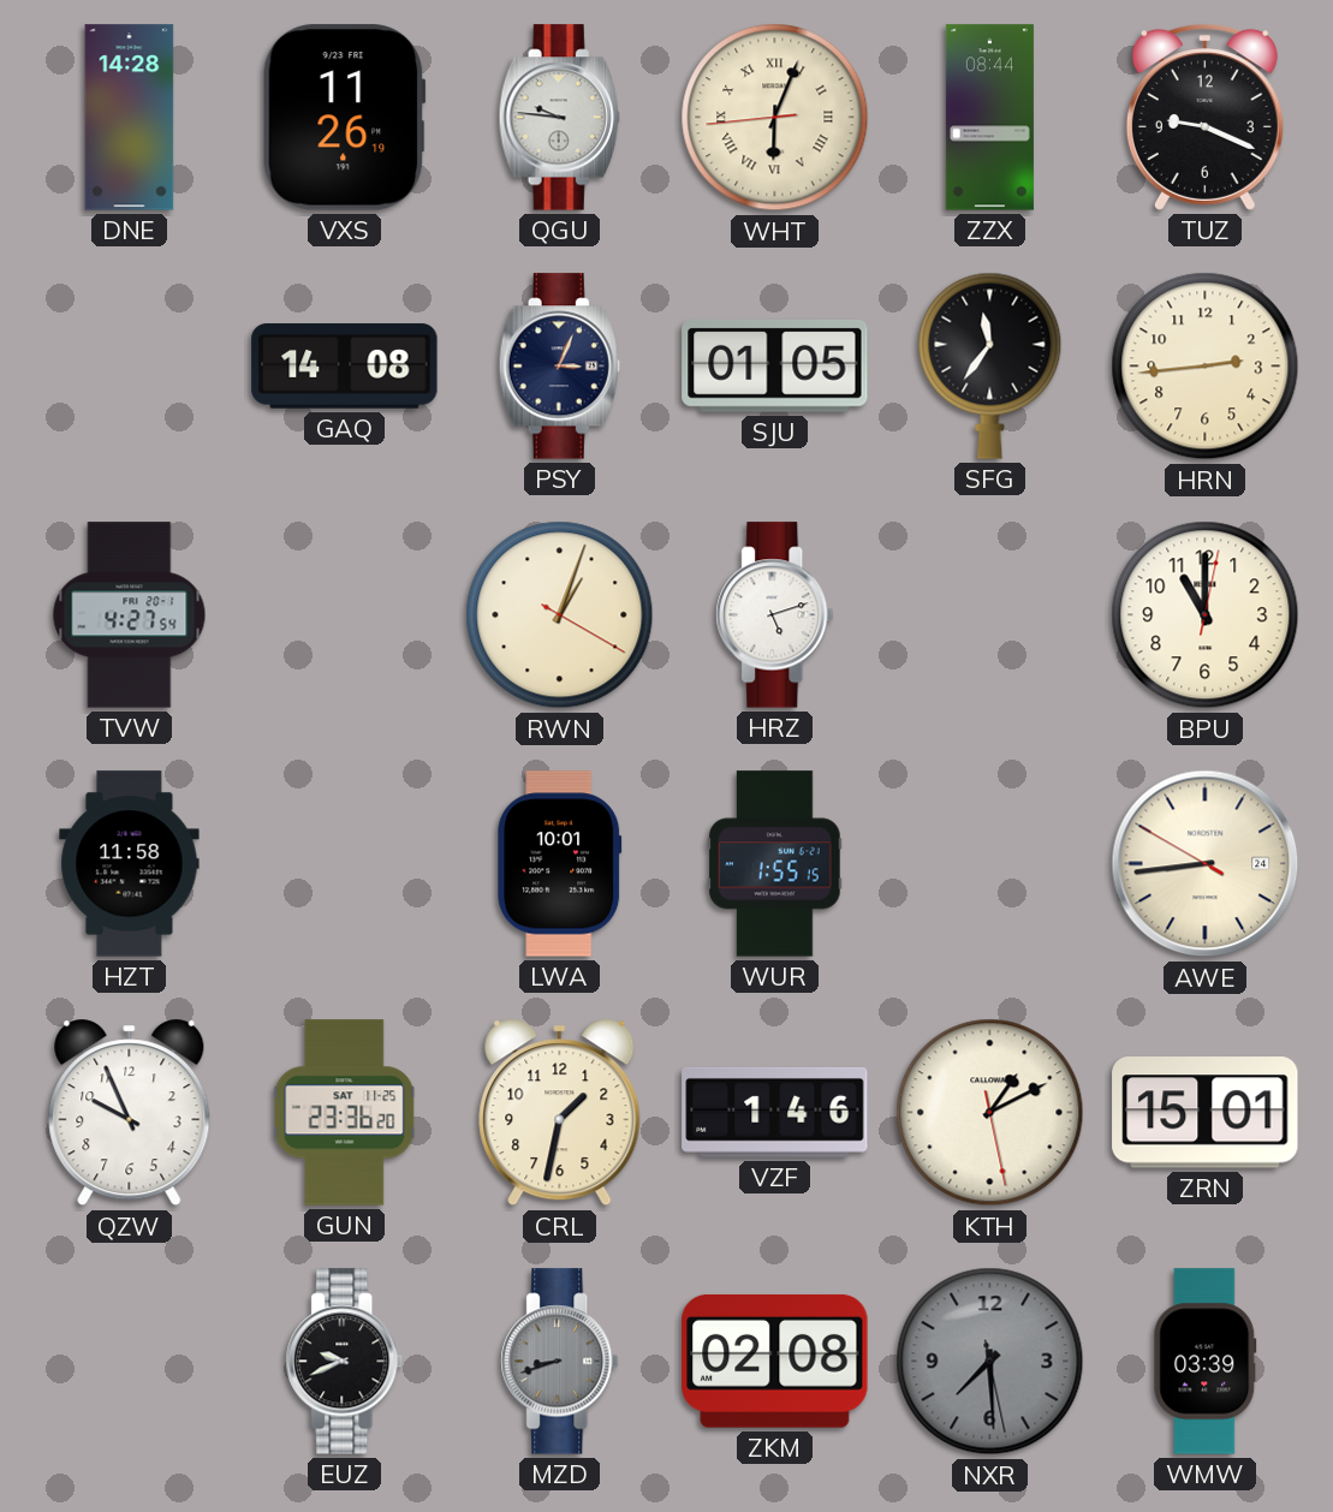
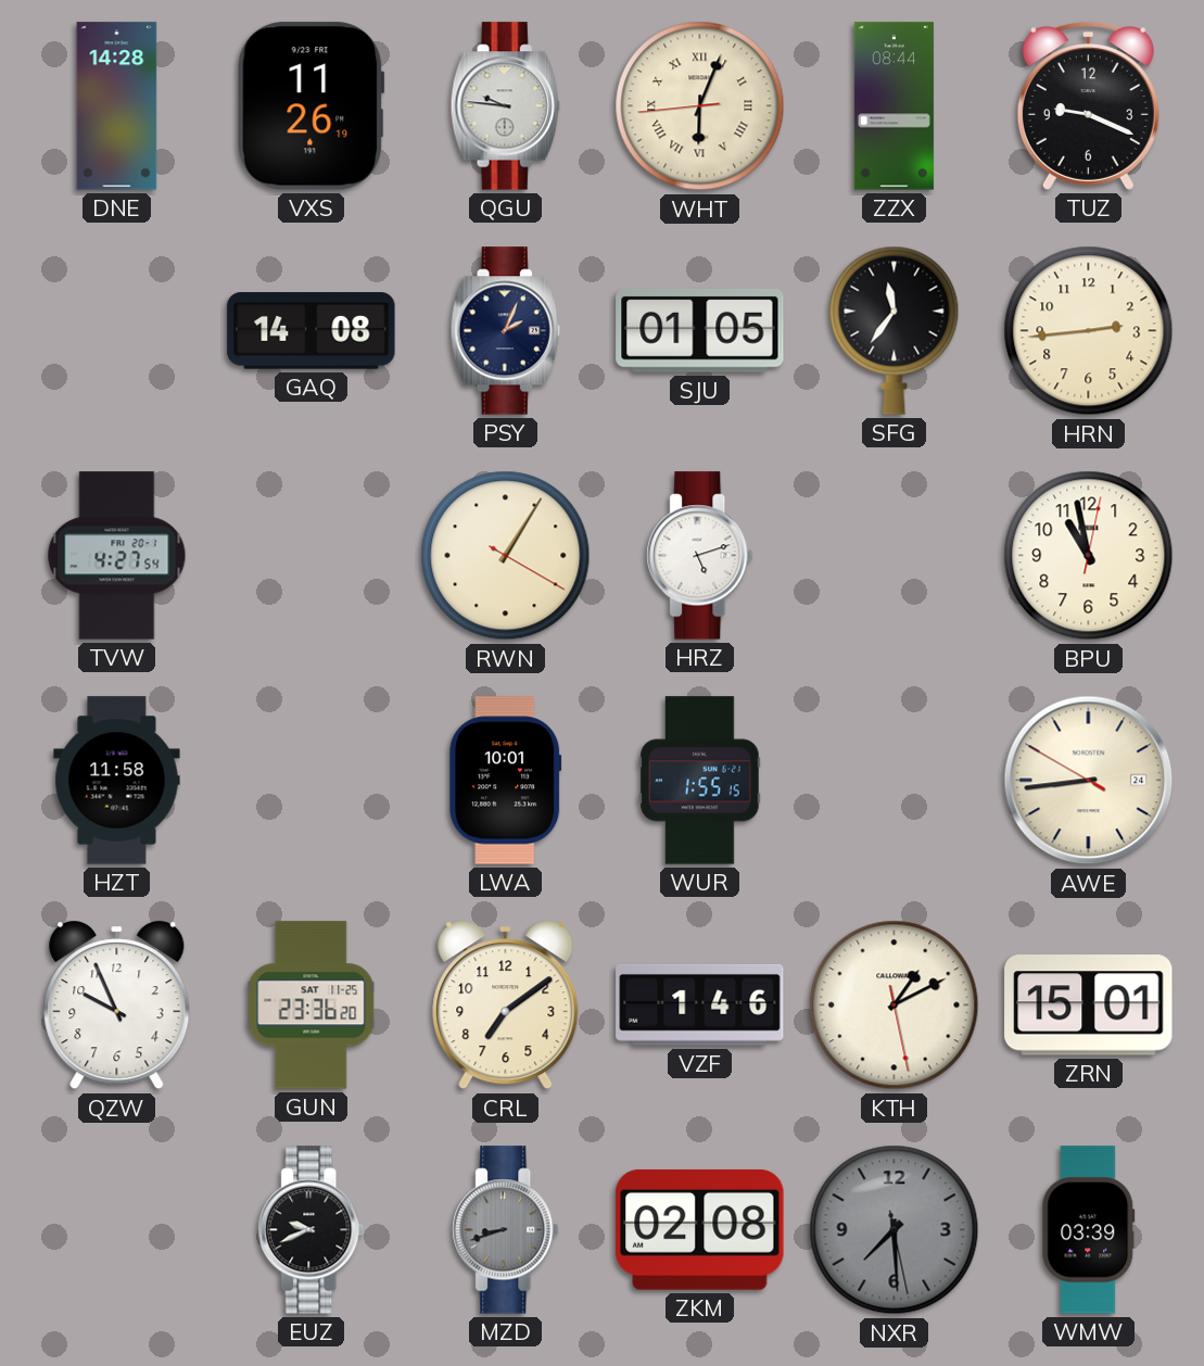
PSY: 3:04 -> 2:04
RWN: 1:03 -> 1:05
BPU: 11:00 -> 10:58
CRL: 1:32 -> 7:09
